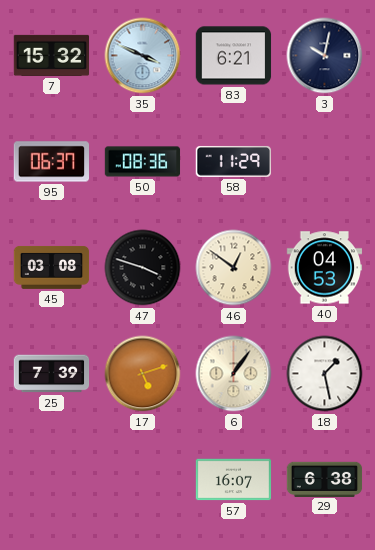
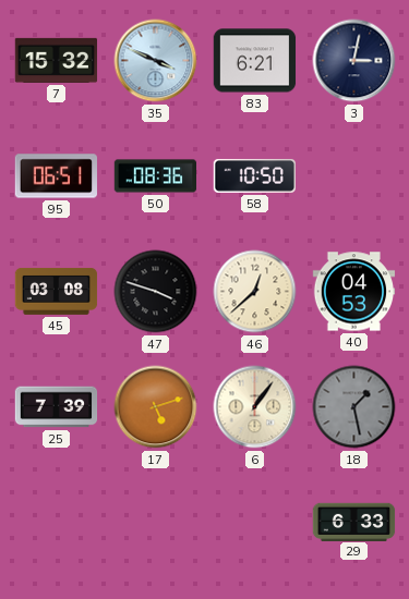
3: 10:02 -> 3:02
95: 06:37 -> 06:51
58: 11:29 -> 10:50
46: 12:51 -> 12:38
18 dial: white -> grey
57: 16:07 -> none
29: 6:38 -> 6:33
